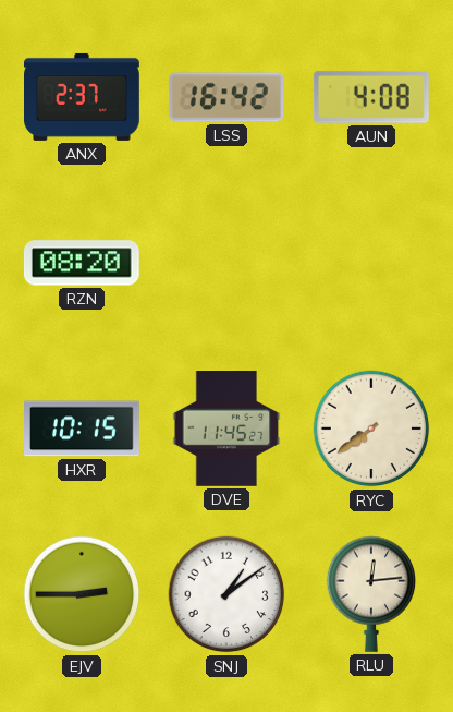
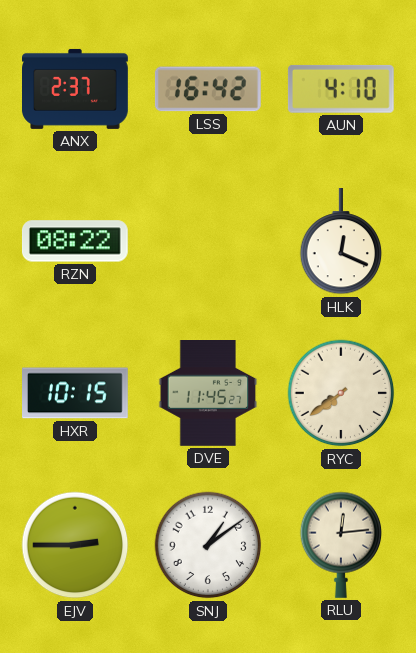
AUN: 4:08 -> 4:10
RZN: 08:20 -> 08:22
HLK: none -> 12:19
